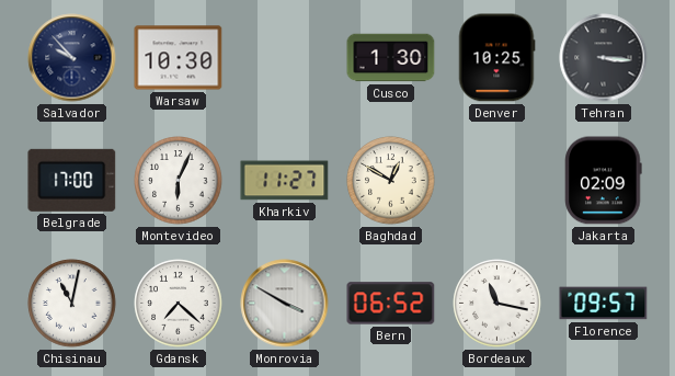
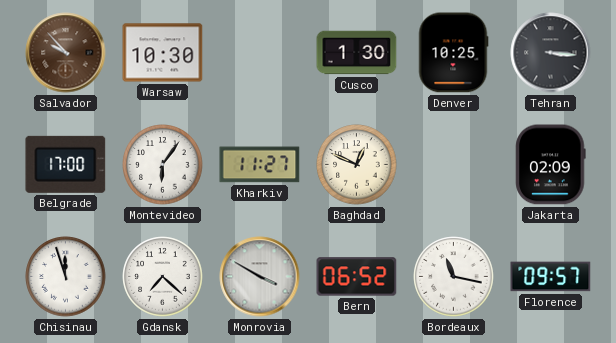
Salvador dial: navy -> brown
Montevideo: 6:04 -> 6:06
Baghdad: 12:50 -> 12:49
Chisinau: 11:02 -> 11:57
